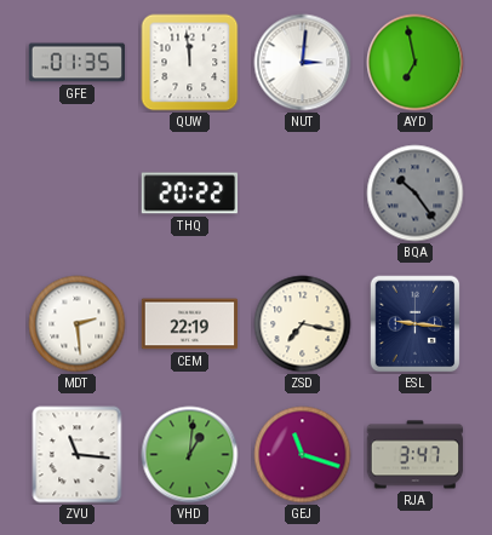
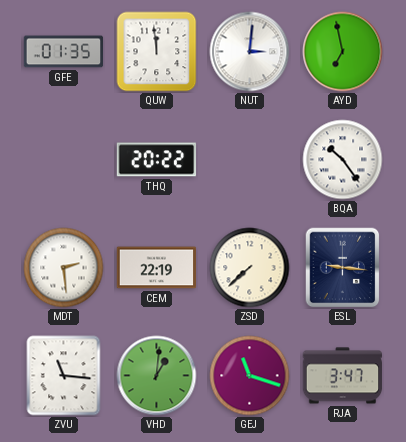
BQA dial: grey -> white
ZSD: 7:17 -> 7:38
